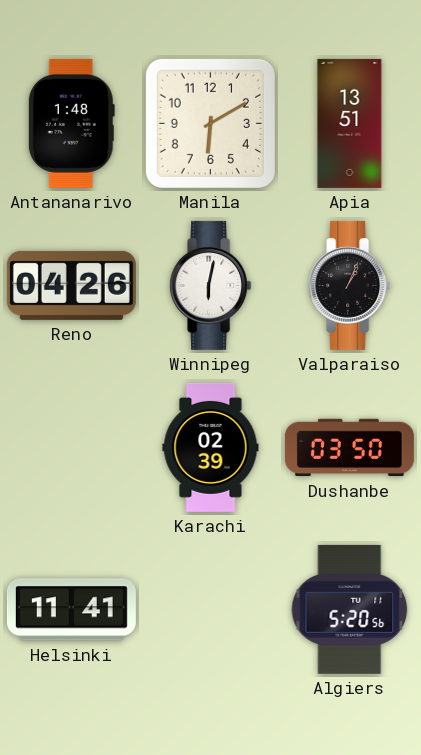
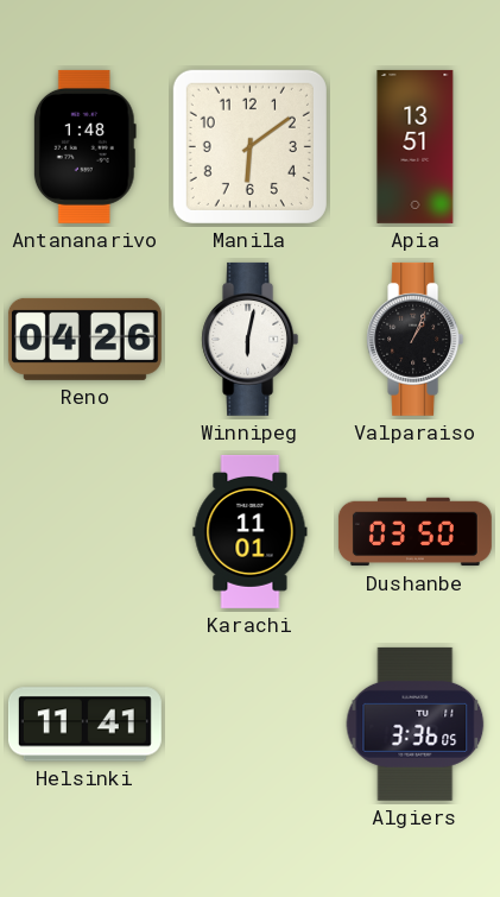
Manila: 6:10 -> 6:09
Karachi: 02:39 -> 11:01
Algiers: 5:20 -> 3:36
